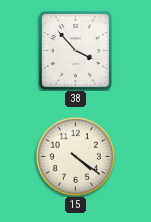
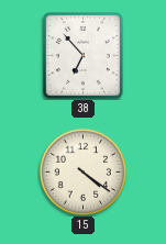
38: 3:53 -> 6:53
